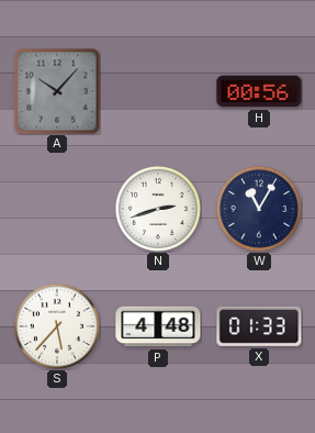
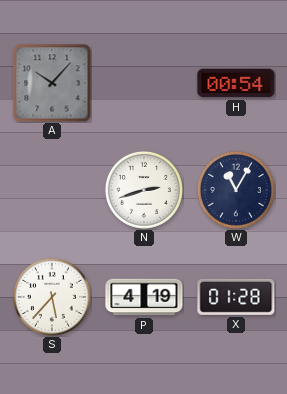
H: 00:56 -> 00:54
P: 4:48 -> 4:19
X: 01:33 -> 01:28
